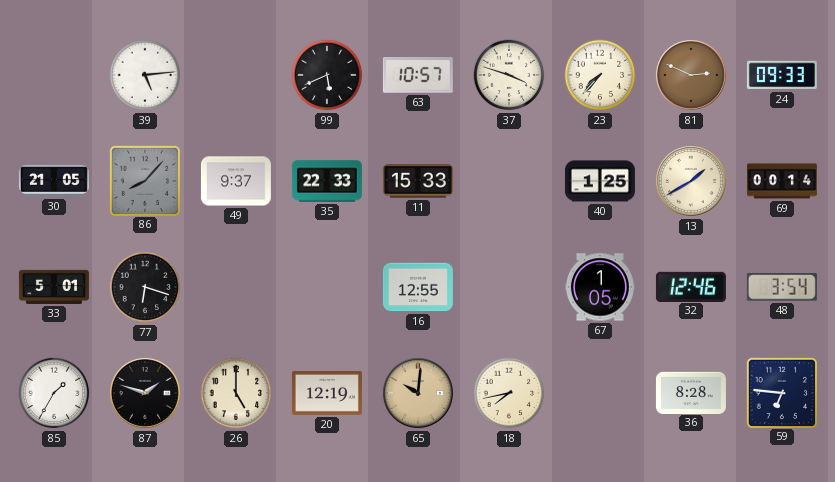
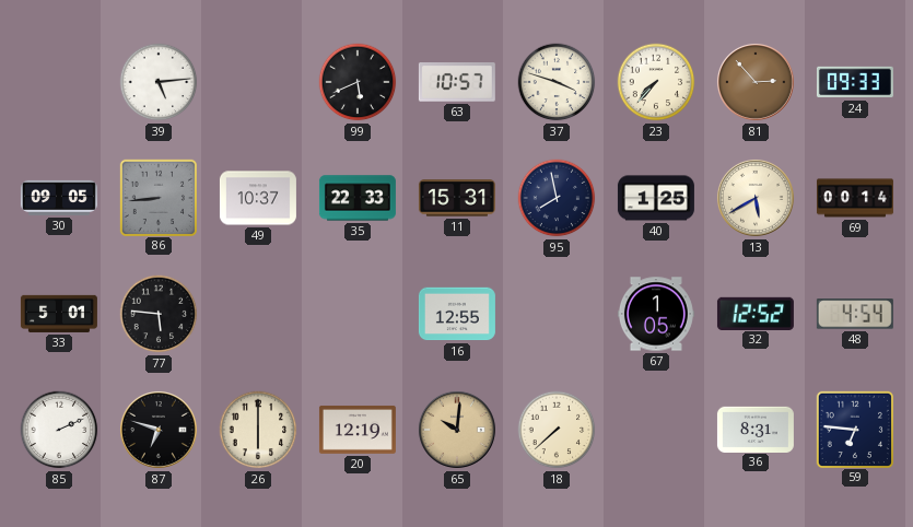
81: 2:49 -> 2:53
30: 21:05 -> 09:05
86: 8:07 -> 8:44
49: 9:37 -> 10:37
11: 15:33 -> 15:31
95: none -> 7:58
13: 1:40 -> 5:40
77: 6:18 -> 5:46
32: 12:46 -> 12:52
48: 3:54 -> 4:54
85: 1:35 -> 2:11
87: 1:48 -> 6:48
26: 5:00 -> 6:00
18: 7:43 -> 7:38
36: 8:28 -> 8:31
